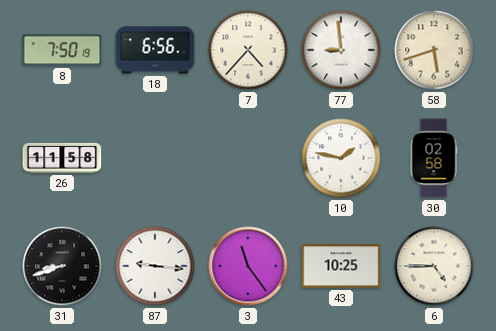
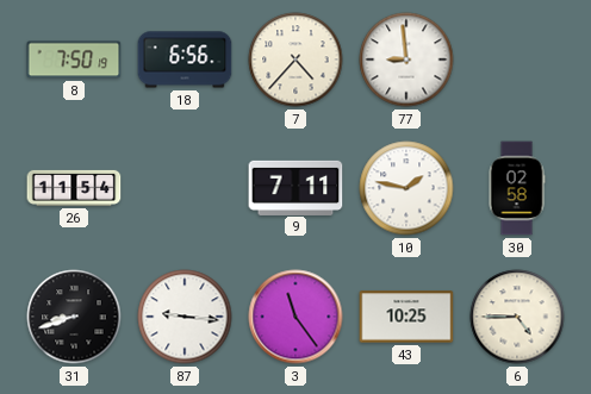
58: 5:42 -> none
26: 11:58 -> 11:54
9: none -> 7:11
